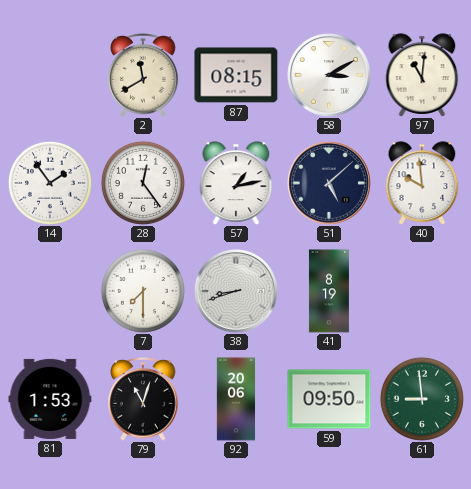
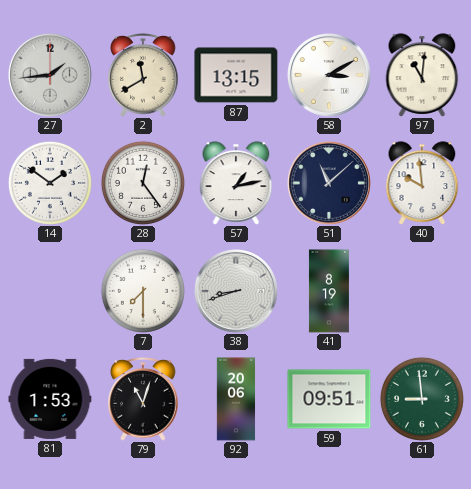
27: none -> 1:44
87: 08:15 -> 13:15
14: 1:54 -> 1:51
51: 5:08 -> 11:08
59: 09:50 -> 09:51
